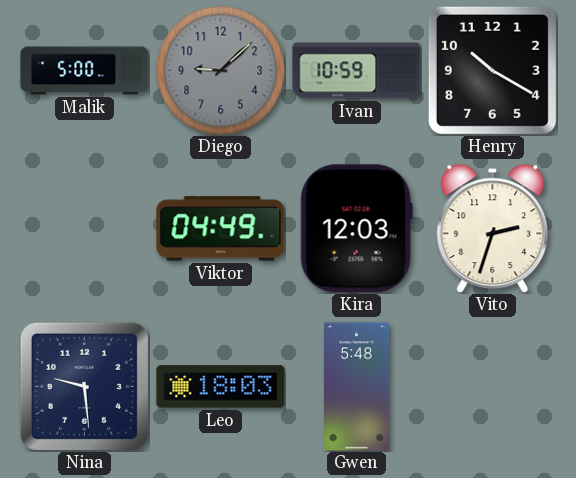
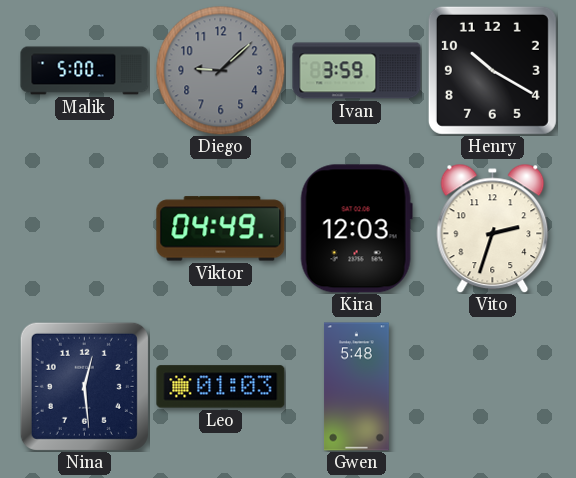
Ivan: 10:59 -> 3:59
Nina: 9:29 -> 12:29
Leo: 18:03 -> 01:03
